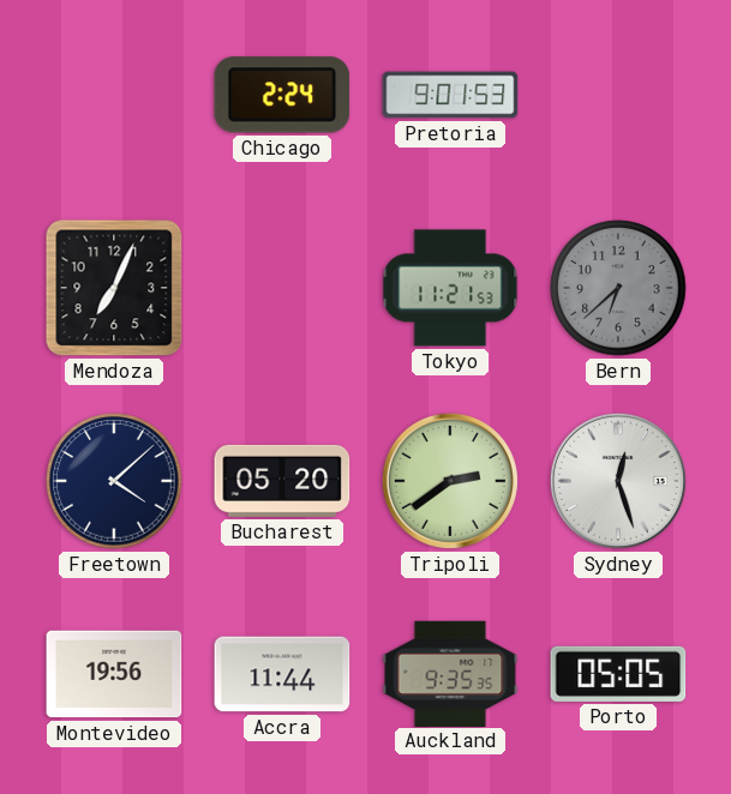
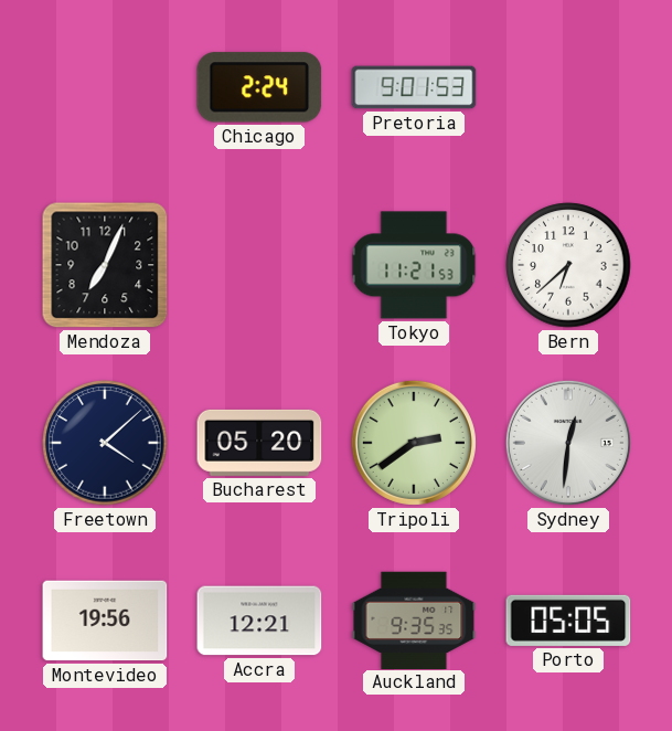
Bern dial: grey -> white
Sydney: 12:27 -> 12:31
Accra: 11:44 -> 12:21
